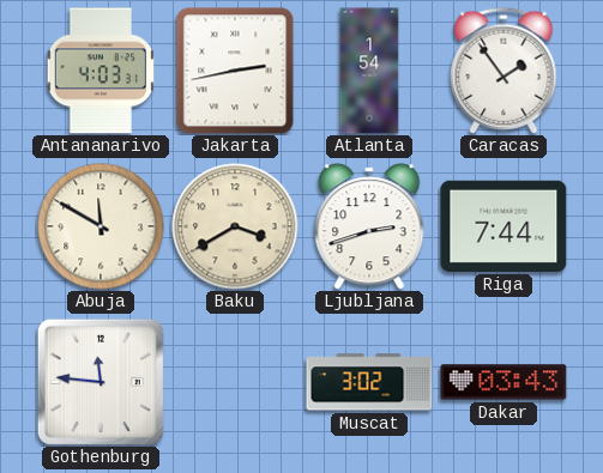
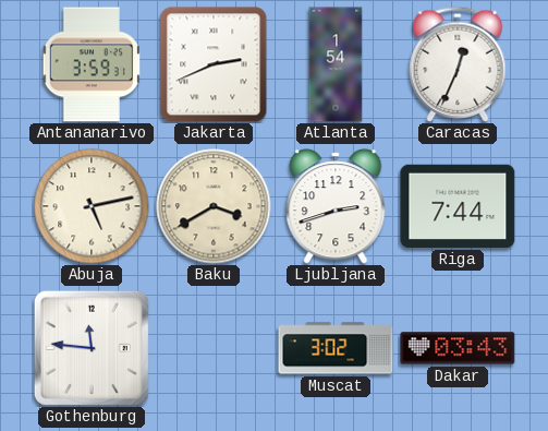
Antananarivo: 4:03 -> 3:59
Jakarta: 2:43 -> 2:41
Caracas: 1:54 -> 12:34
Abuja: 11:50 -> 5:13
